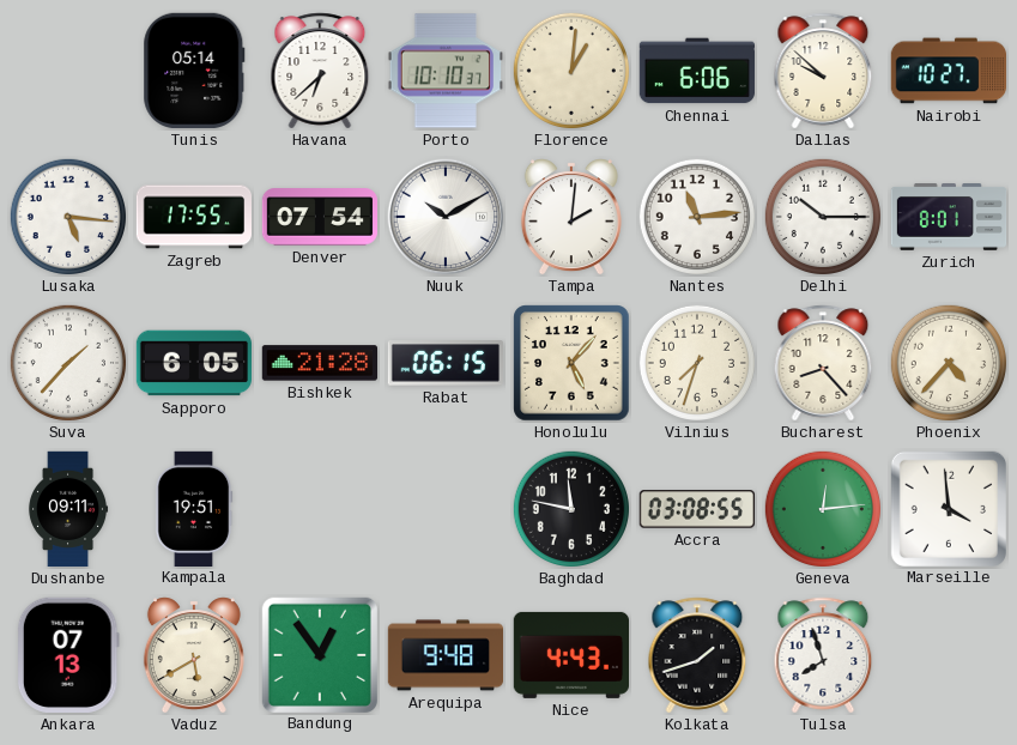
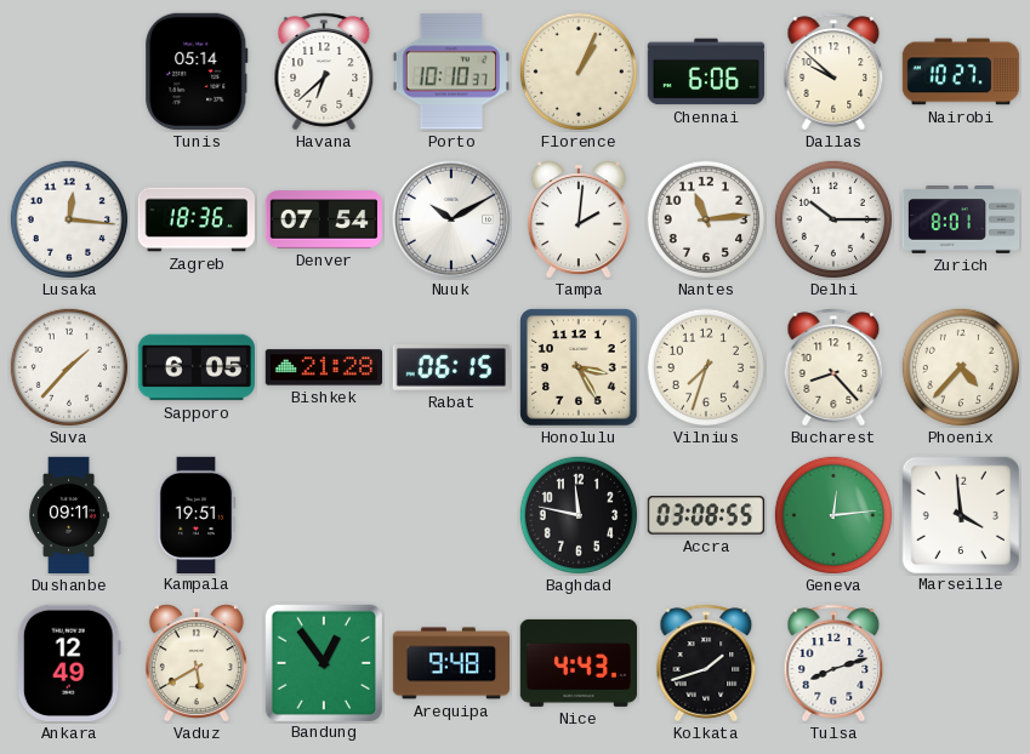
Florence: 1:01 -> 1:04
Lusaka: 5:16 -> 12:16
Zagreb: 17:55 -> 18:36
Honolulu: 5:07 -> 3:25
Ankara: 07:13 -> 12:49
Tulsa: 7:57 -> 8:12
